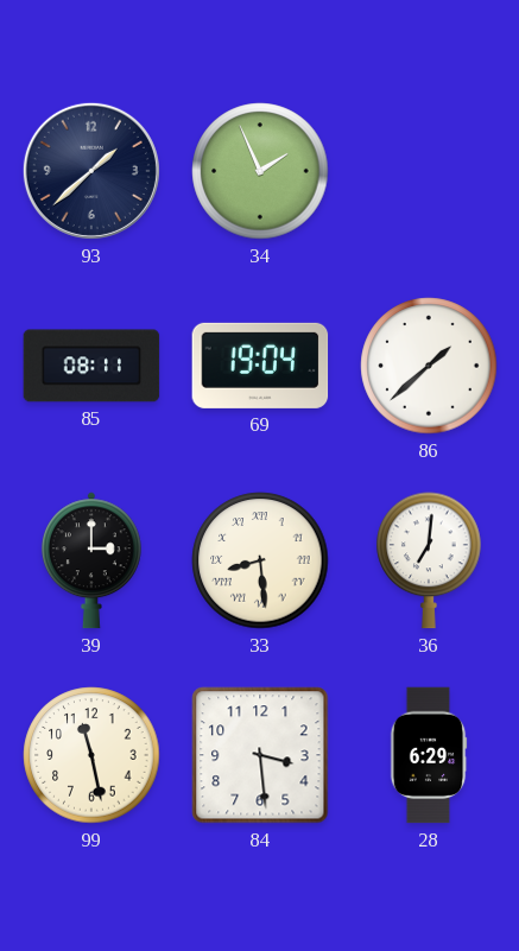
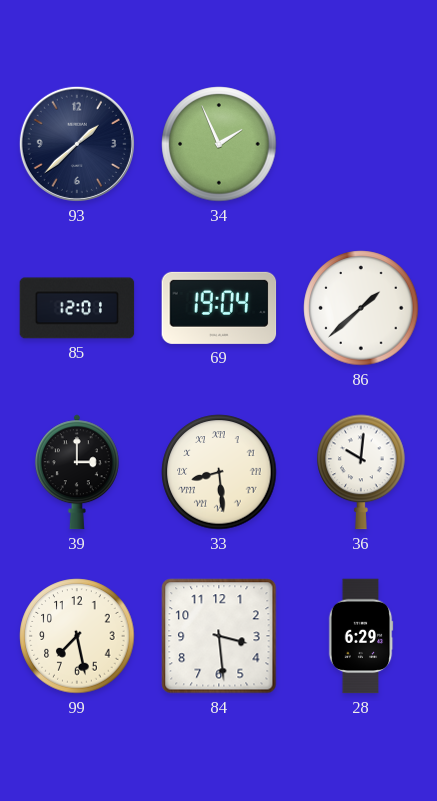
85: 08:11 -> 12:01
36: 7:01 -> 10:01
99: 11:28 -> 7:28
